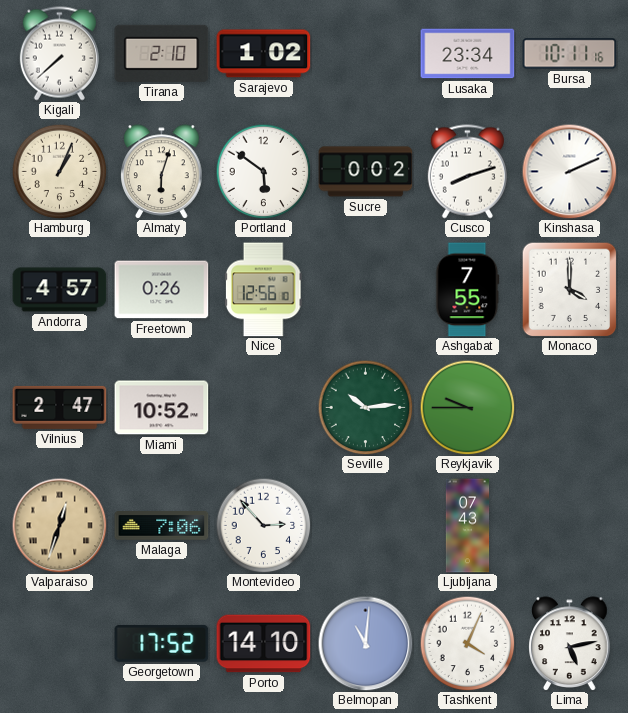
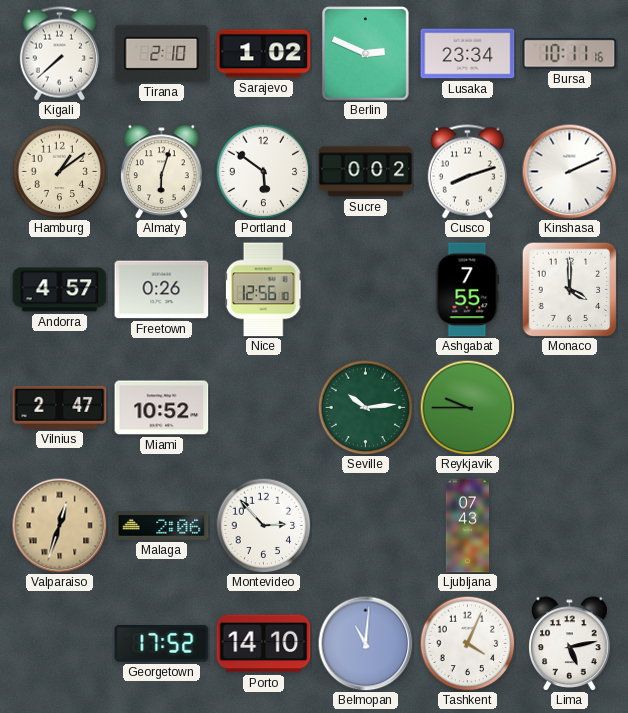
Berlin: none -> 2:49
Hamburg: 1:04 -> 1:09
Malaga: 7:06 -> 2:06
